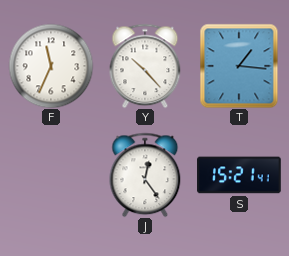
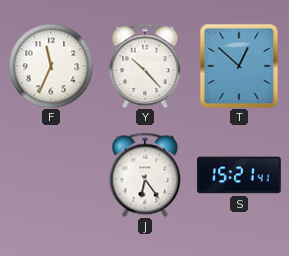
T: 1:16 -> 12:52
J: 12:24 -> 6:24
